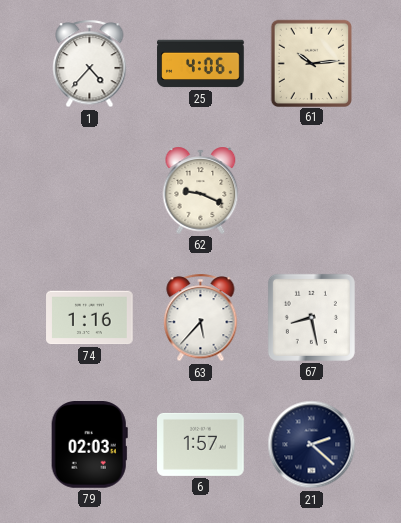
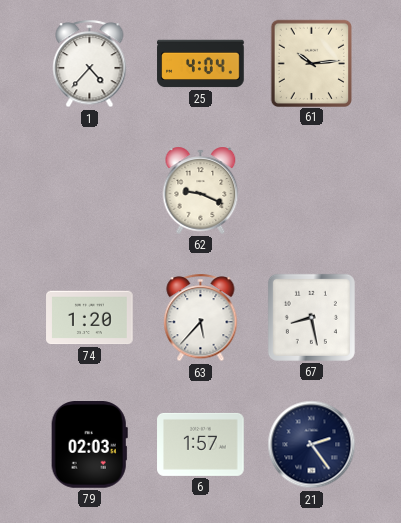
25: 4:06 -> 4:04
74: 1:16 -> 1:20
21: 2:22 -> 2:24
